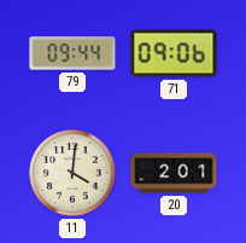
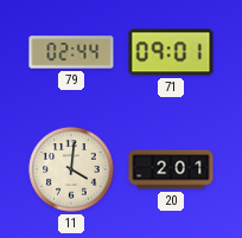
79: 09:44 -> 02:44
71: 09:06 -> 09:01
